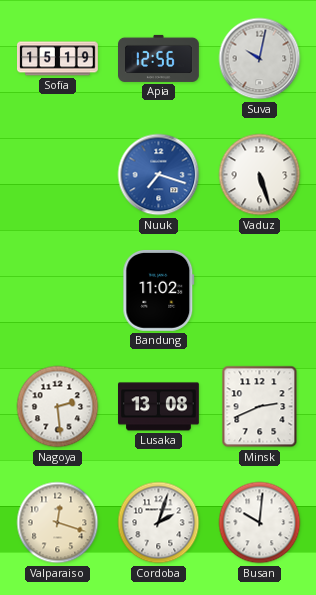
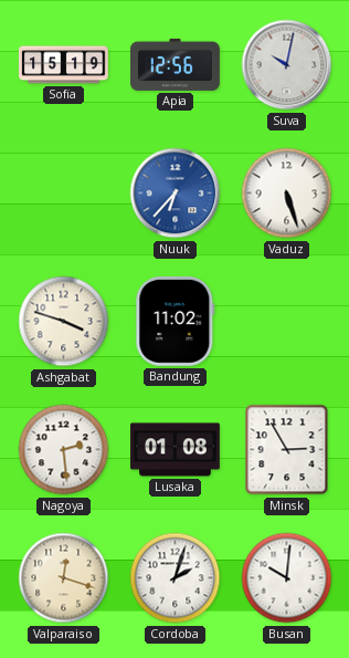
Nuuk: 7:18 -> 6:37
Ashgabat: none -> 3:48
Lusaka: 13:08 -> 01:08
Minsk: 2:41 -> 2:55
